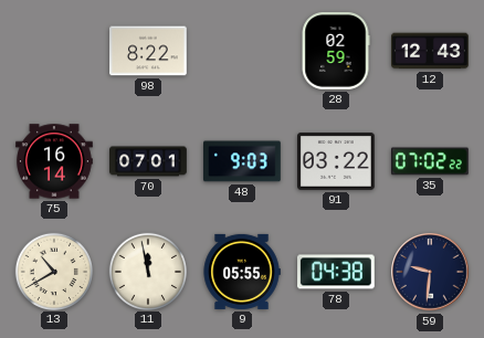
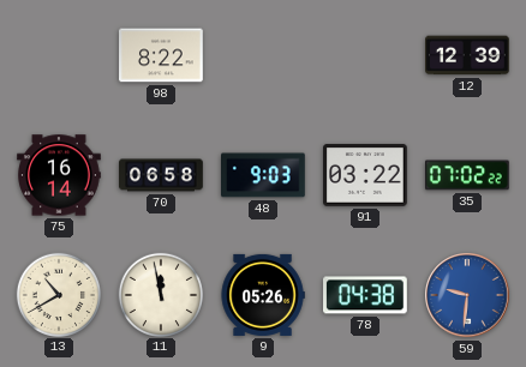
28: 02:59 -> none
12: 12:43 -> 12:39
70: 07:01 -> 06:58
9: 05:55 -> 05:26
59 dial: navy -> blue
